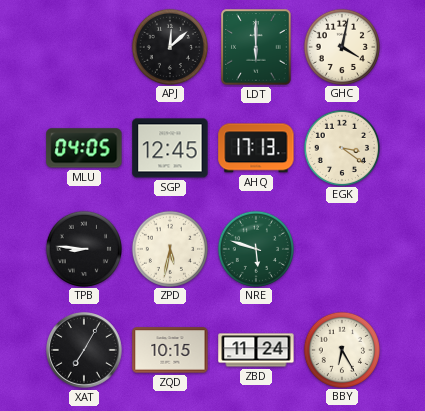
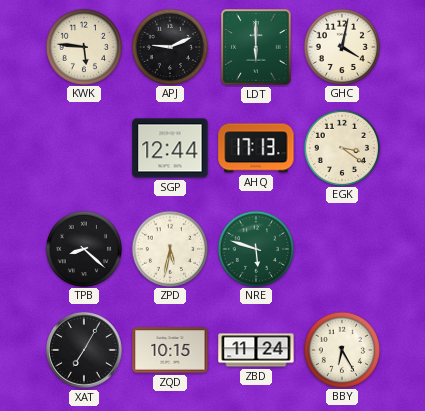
KWK: none -> 5:46
APJ: 12:08 -> 9:11
MLU: 04:05 -> none
SGP: 12:45 -> 12:44
TPB: 8:46 -> 8:22
